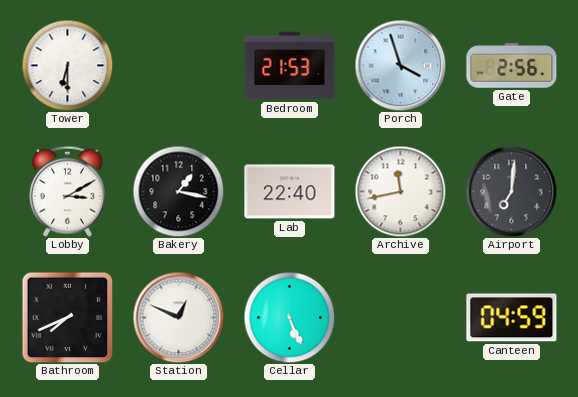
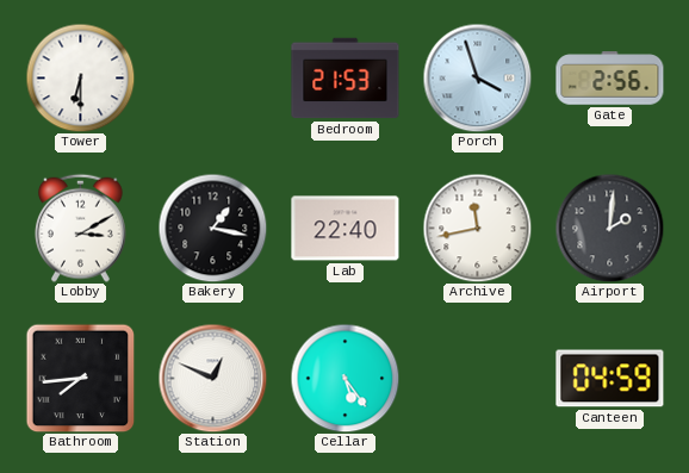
Airport: 7:01 -> 2:01
Bathroom: 7:41 -> 7:44
Cellar: 5:26 -> 5:24
